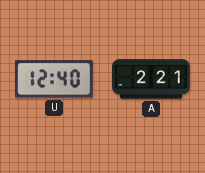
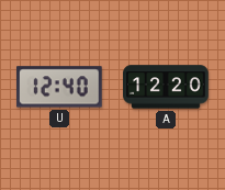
A: 2:21 -> 12:20
